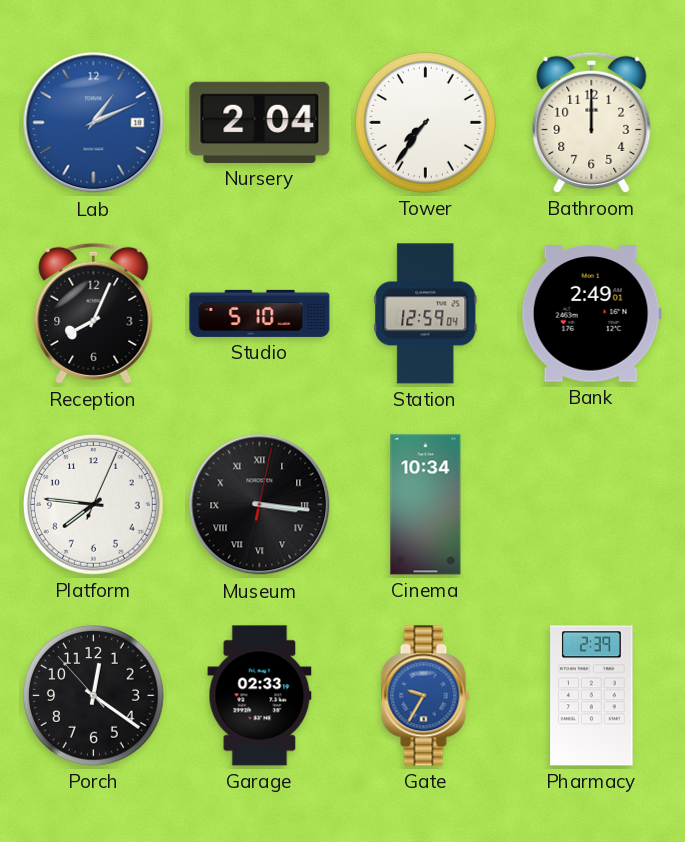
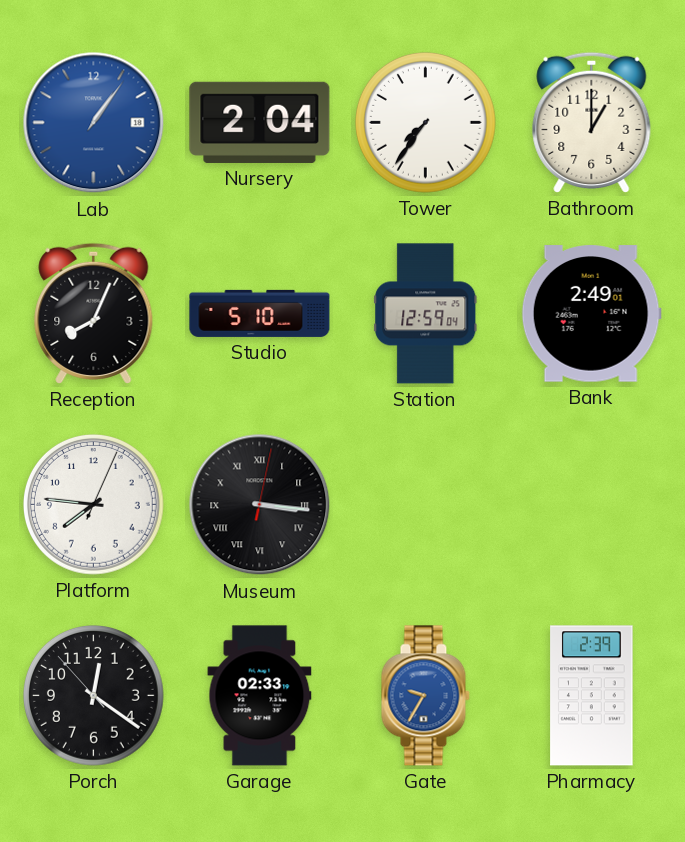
Lab: 1:11 -> 1:06
Bathroom: 12:00 -> 1:00
Cinema: 10:34 -> none
